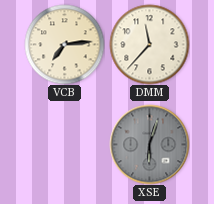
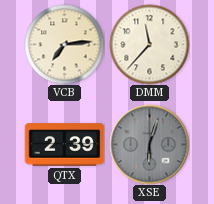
QTX: none -> 2:39
